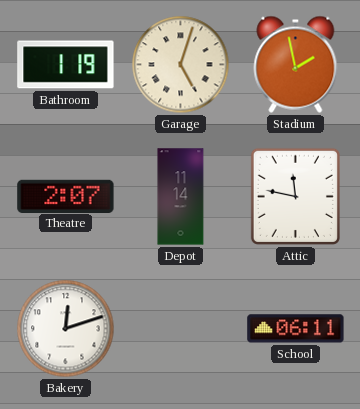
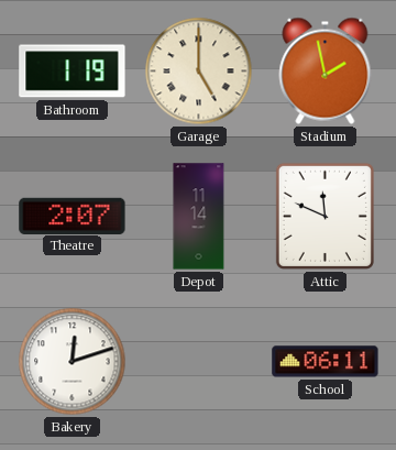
Garage: 5:03 -> 5:00
Attic: 11:47 -> 11:49
